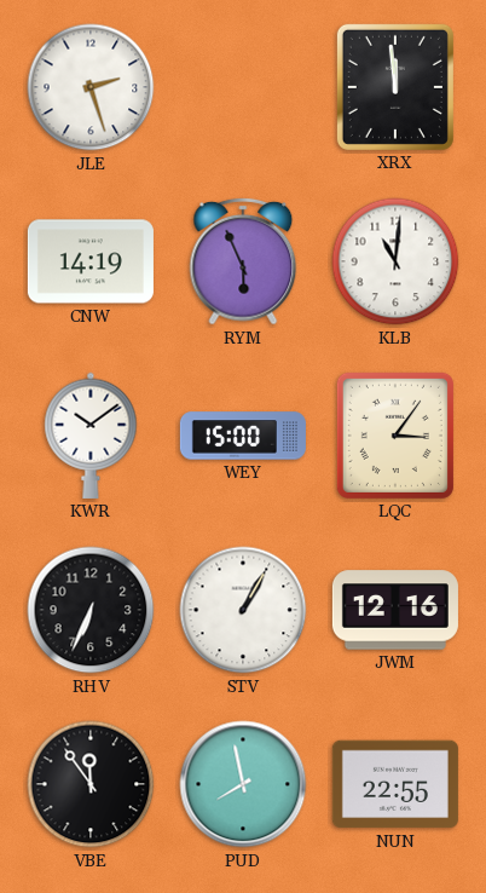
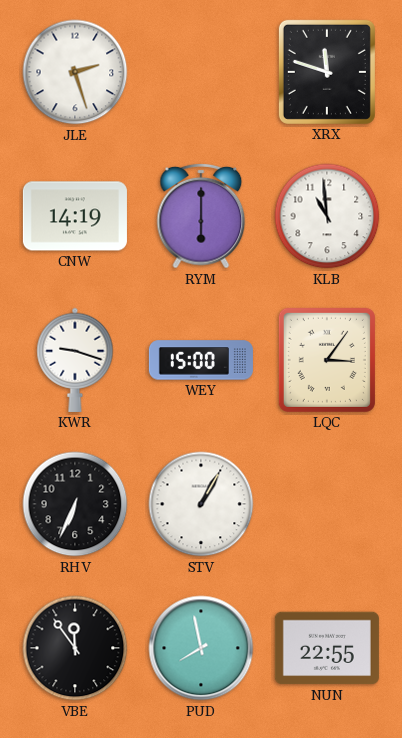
XRX: 11:59 -> 11:48
RYM: 5:56 -> 6:00
KLB: 11:01 -> 10:59
KWR: 10:09 -> 9:18
JWM: 12:16 -> none
